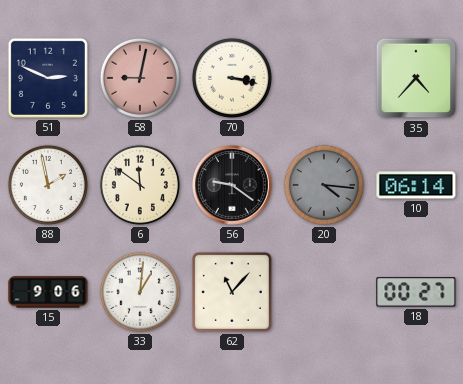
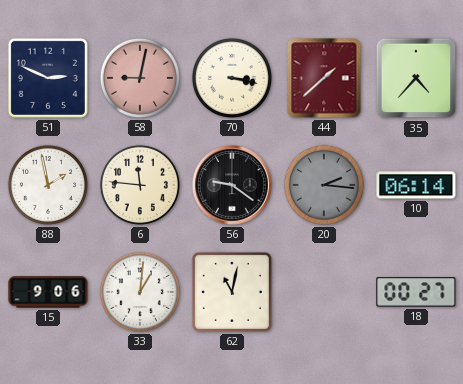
44: none -> 1:38
6: 11:51 -> 11:46
20: 4:16 -> 2:16
62: 11:07 -> 11:02
